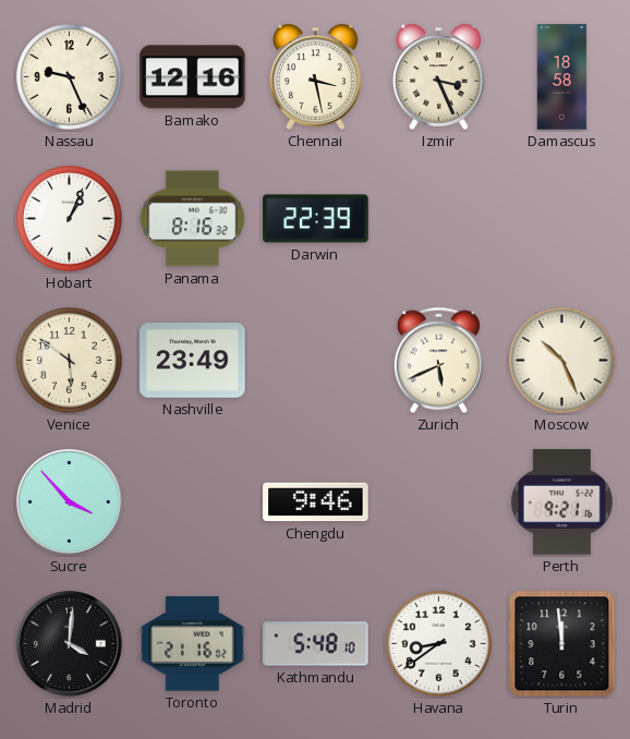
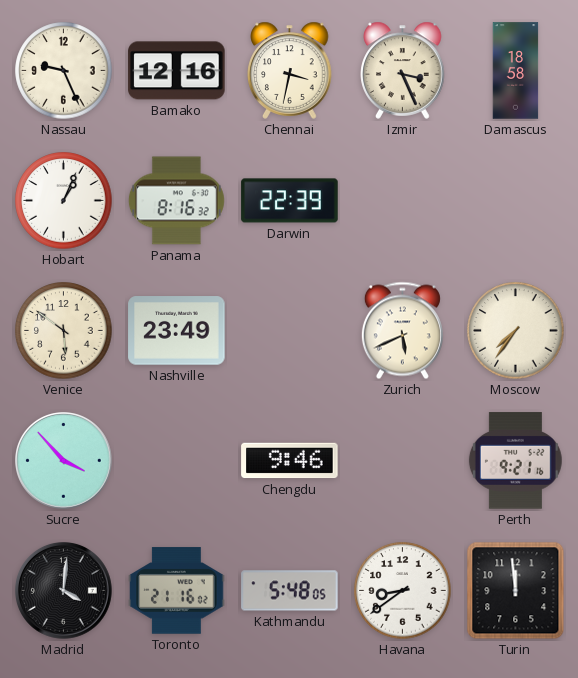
Chennai: 3:28 -> 3:32
Moscow: 10:26 -> 7:36
Kathmandu: 5:48:10 -> 5:48:05
